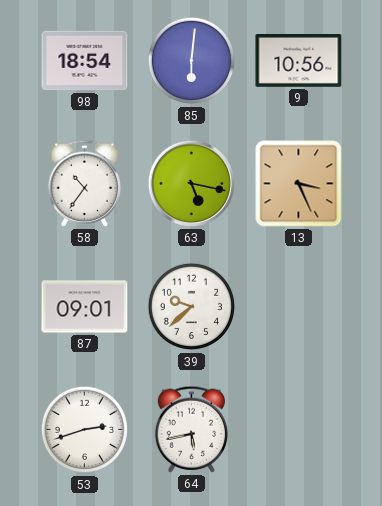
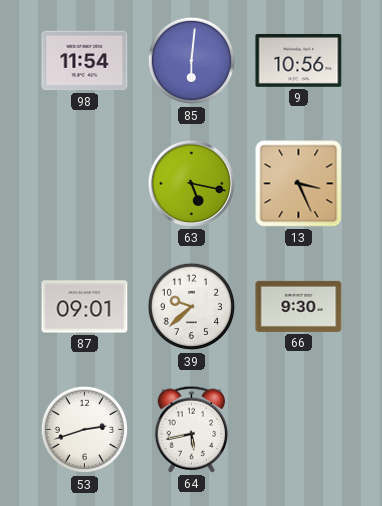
98: 18:54 -> 11:54
58: 10:36 -> none
66: none -> 9:30
